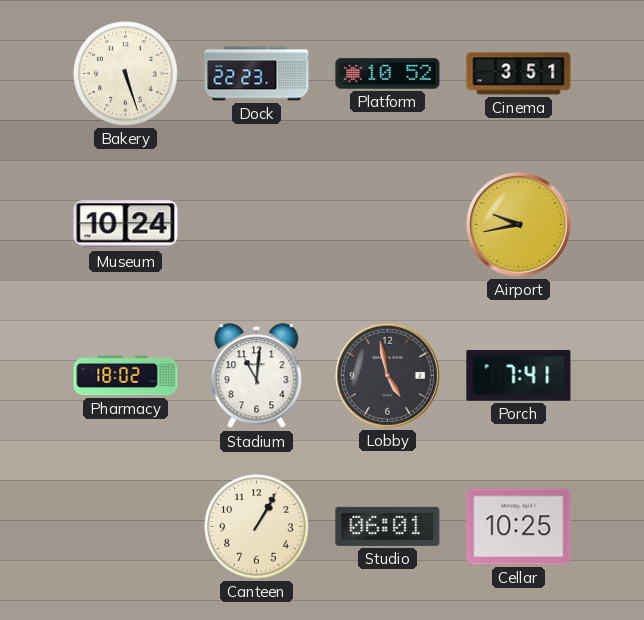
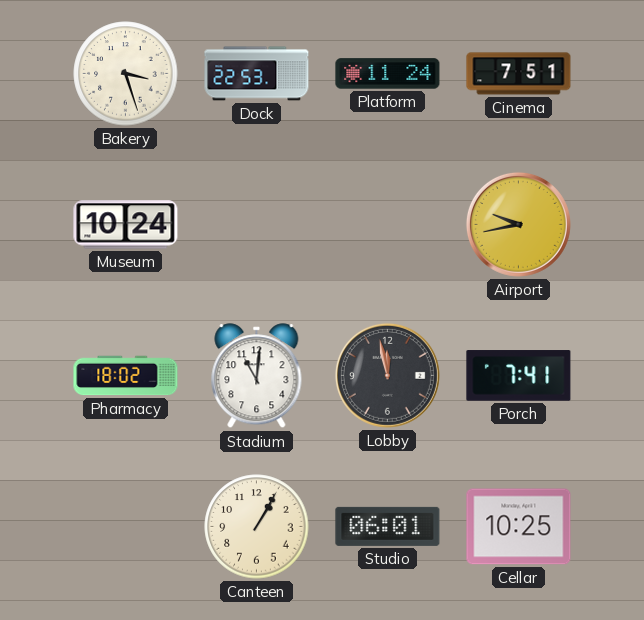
Bakery: 5:27 -> 3:27
Dock: 22:23 -> 22:53
Platform: 10:52 -> 11:24
Cinema: 3:51 -> 7:51
Lobby: 4:58 -> 11:58
